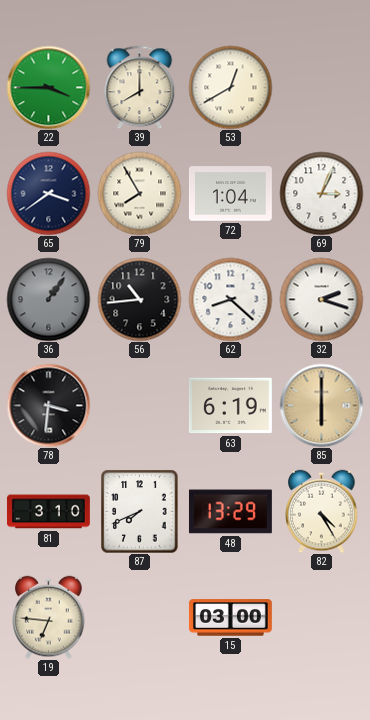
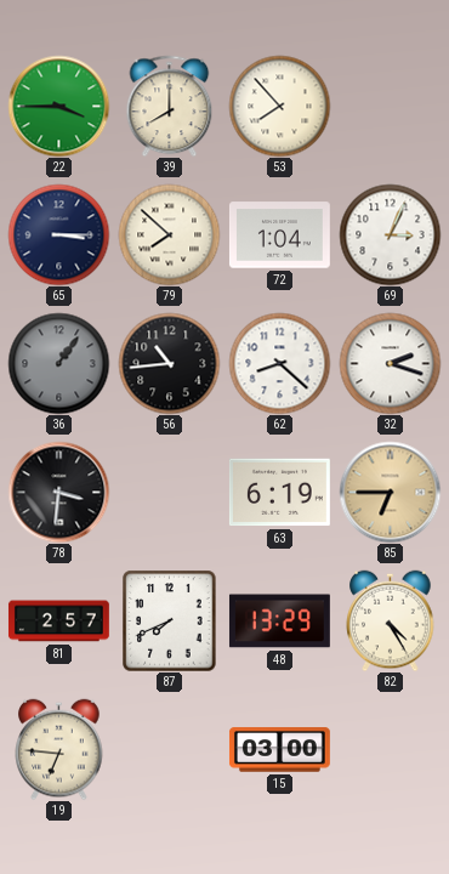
53: 12:40 -> 7:53
65: 3:39 -> 3:15
79: 7:55 -> 7:52
85: 6:00 -> 6:45
81: 3:10 -> 2:57
